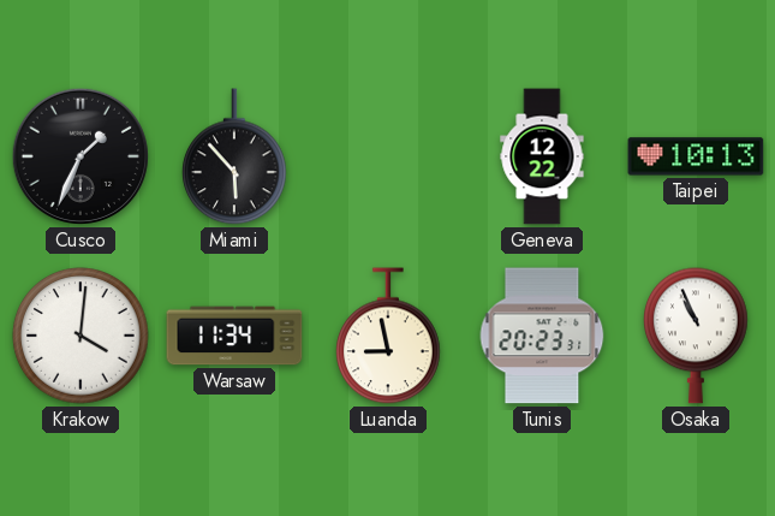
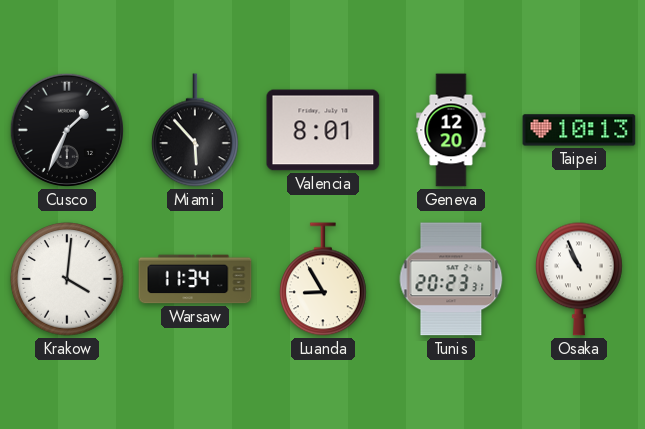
Valencia: none -> 8:01
Geneva: 12:22 -> 12:20
Luanda: 8:58 -> 8:55
